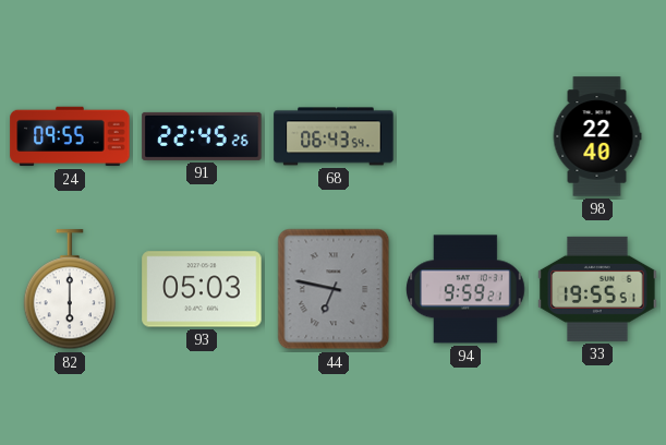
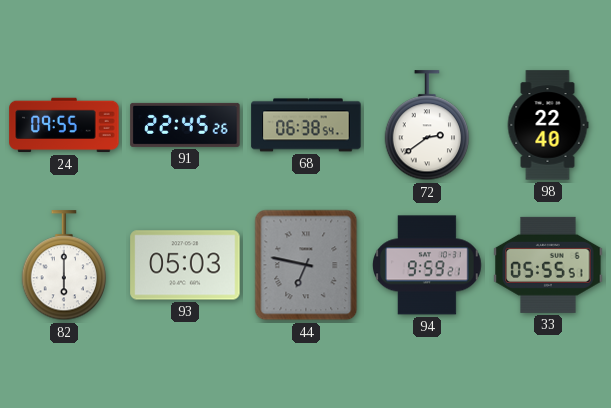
68: 06:43 -> 06:38
72: none -> 2:39
33: 19:55 -> 05:55
